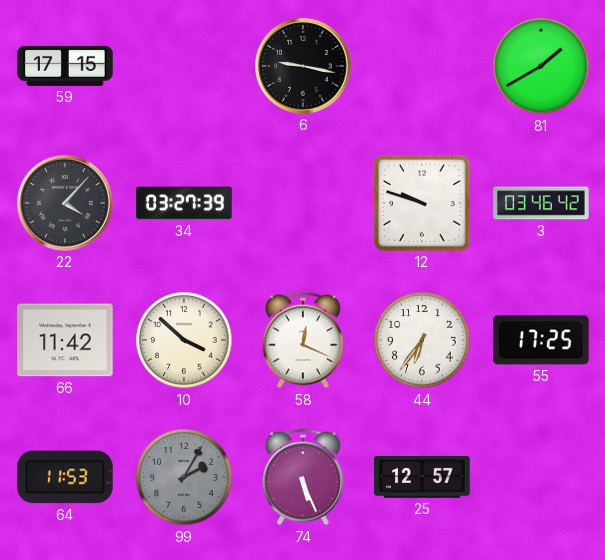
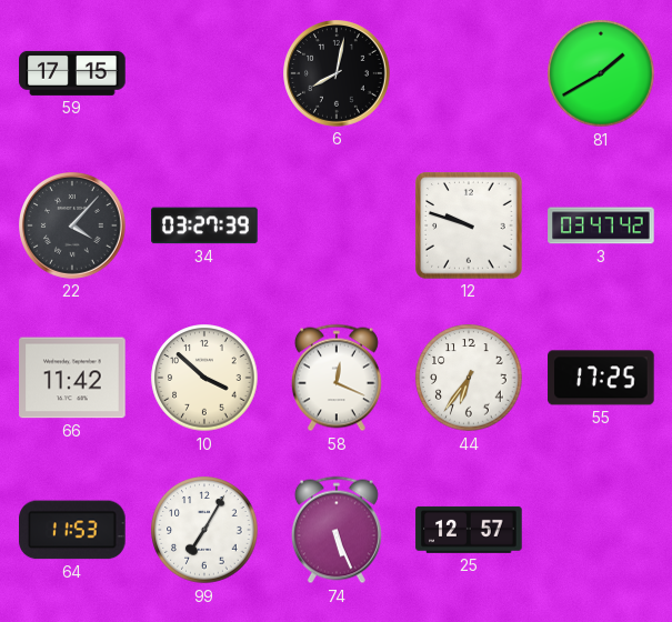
6: 9:17 -> 8:02
3: 03:46 -> 03:47
99: 2:05 -> 7:05
99 dial: grey -> white
